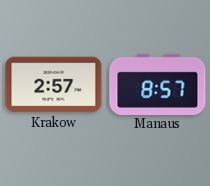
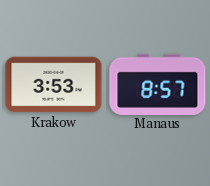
Krakow: 2:57 -> 3:53
